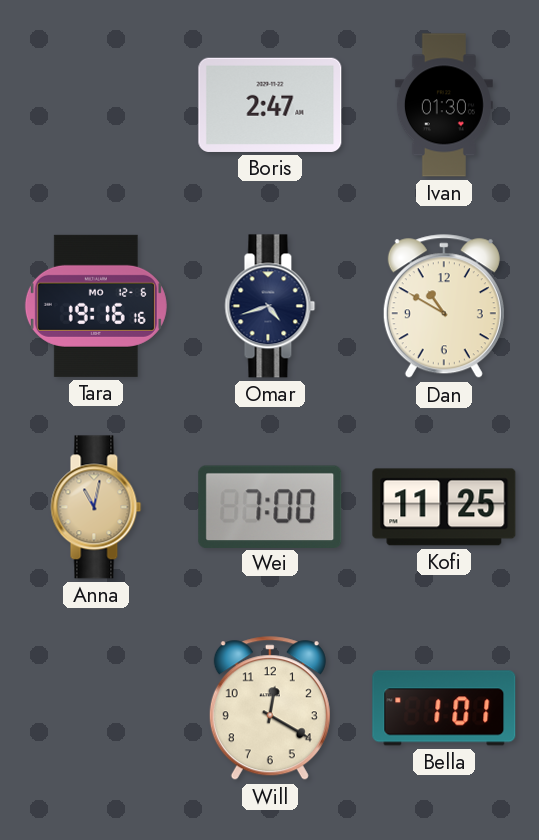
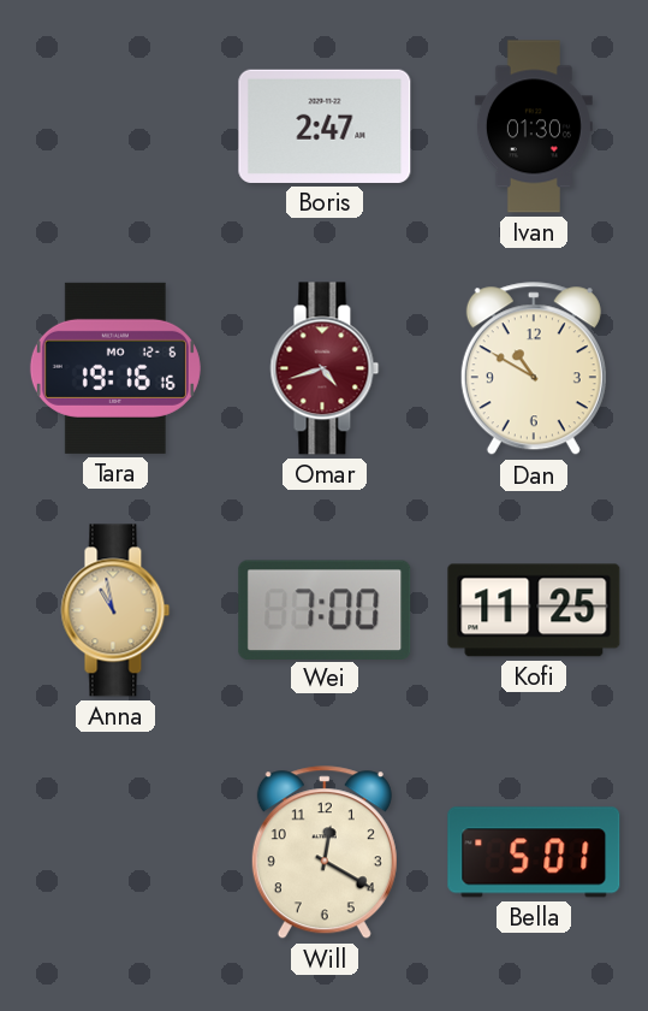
Omar dial: navy -> burgundy
Anna: 11:02 -> 10:58
Bella: 1:01 -> 5:01
